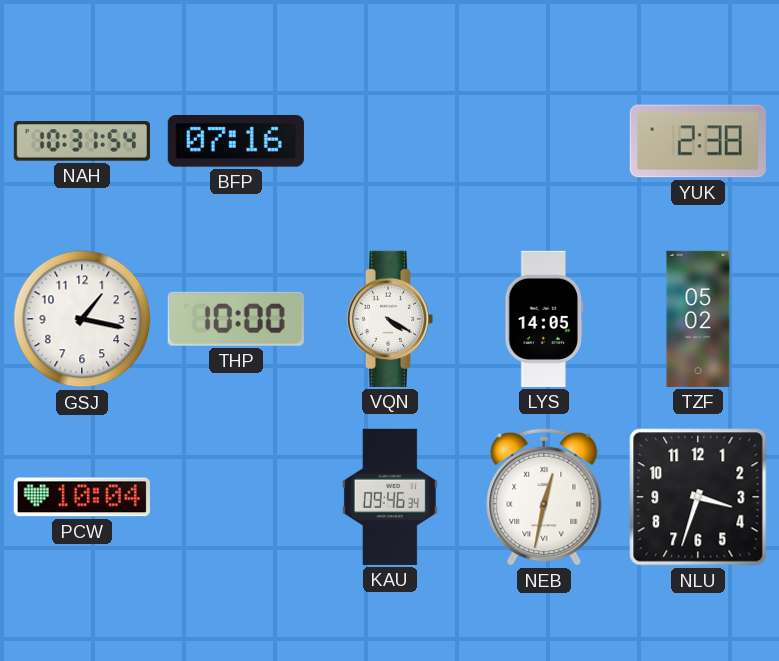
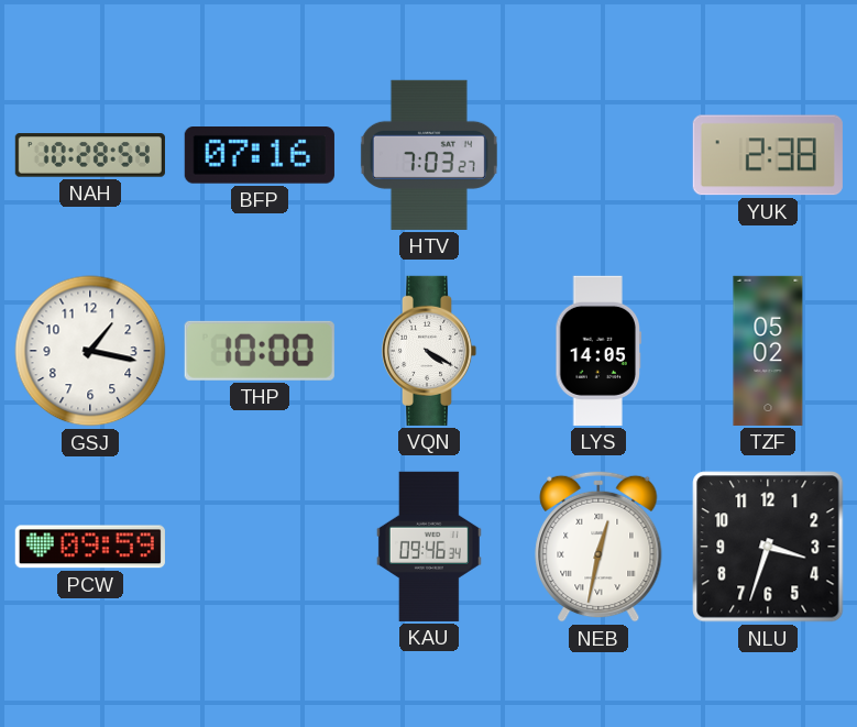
NAH: 10:31 -> 10:28
HTV: none -> 7:03
PCW: 10:04 -> 09:59
